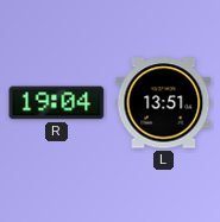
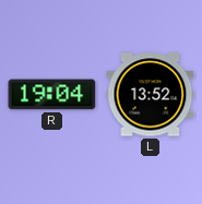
L: 13:51 -> 13:52
